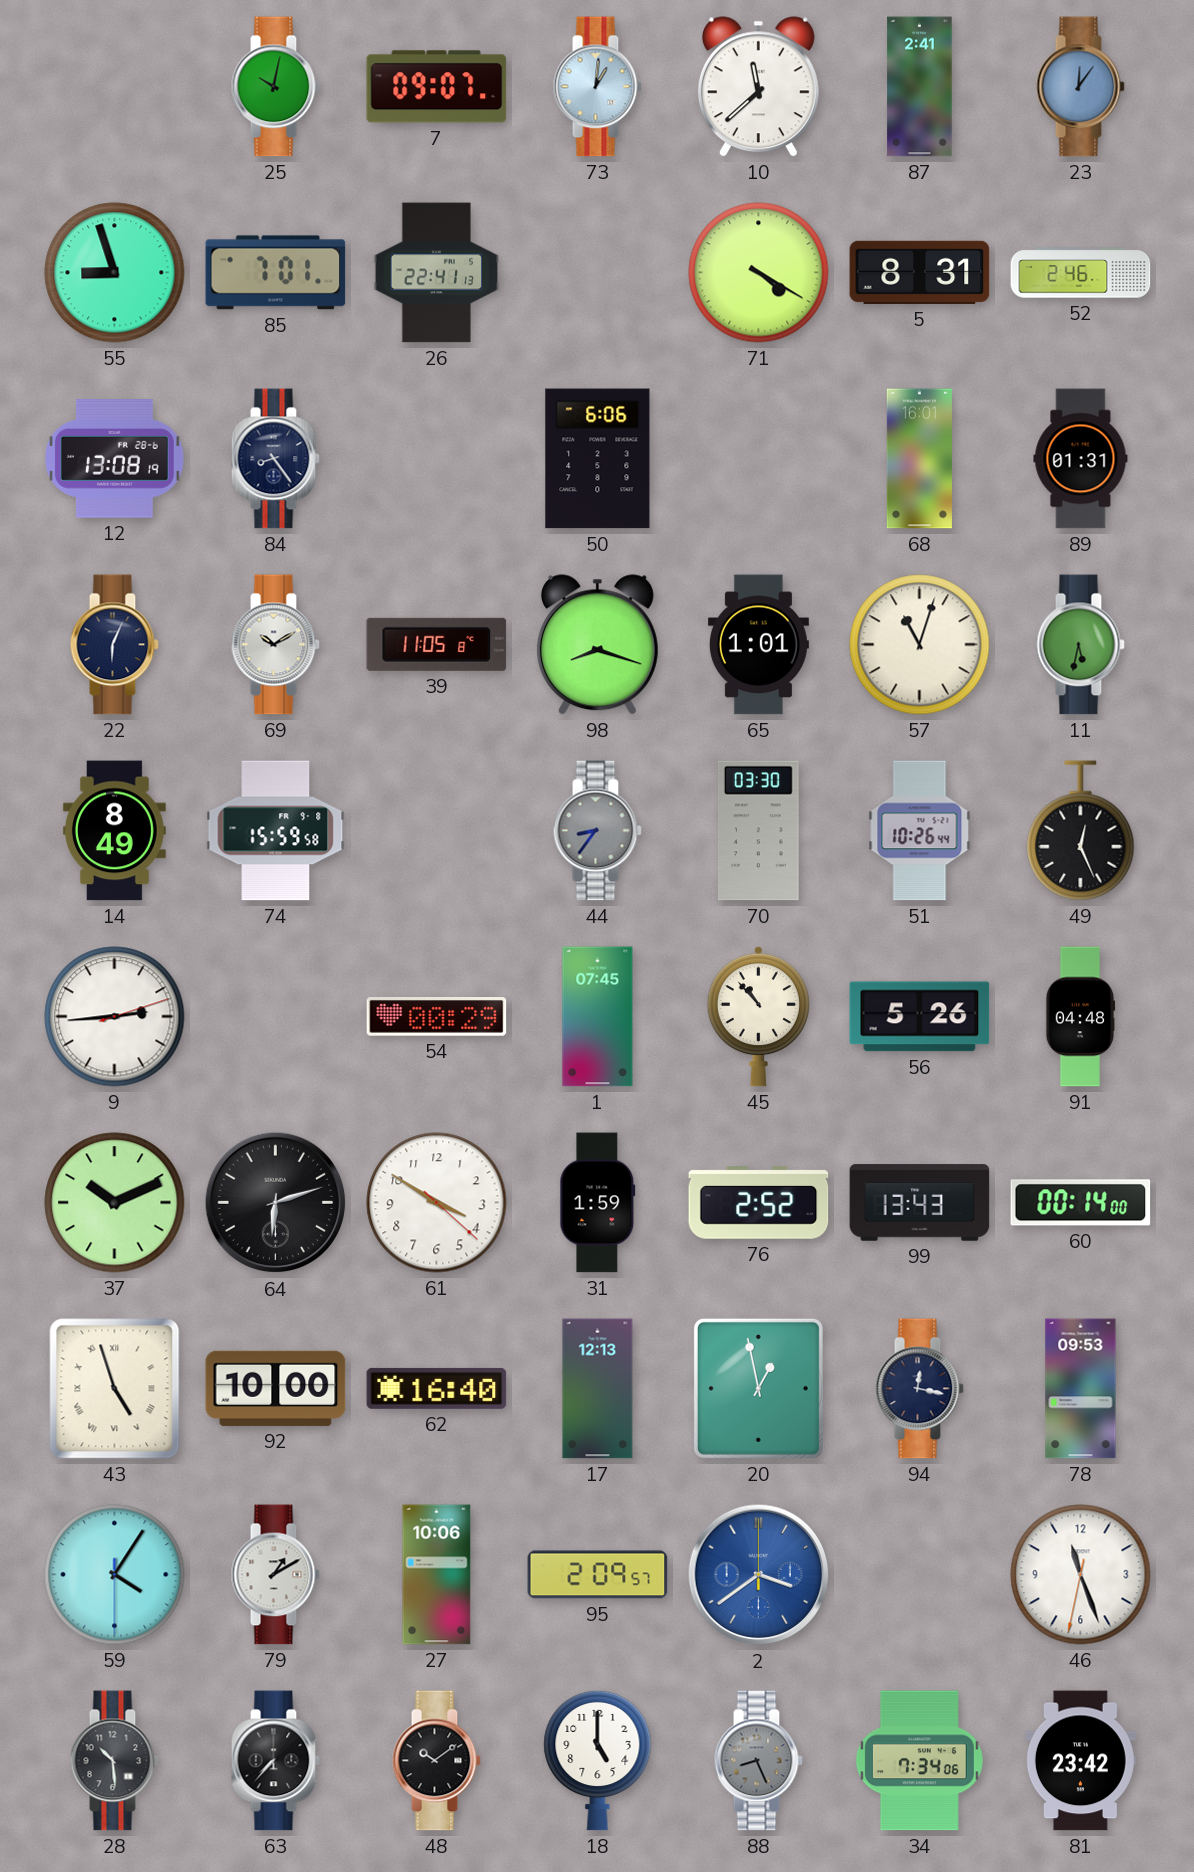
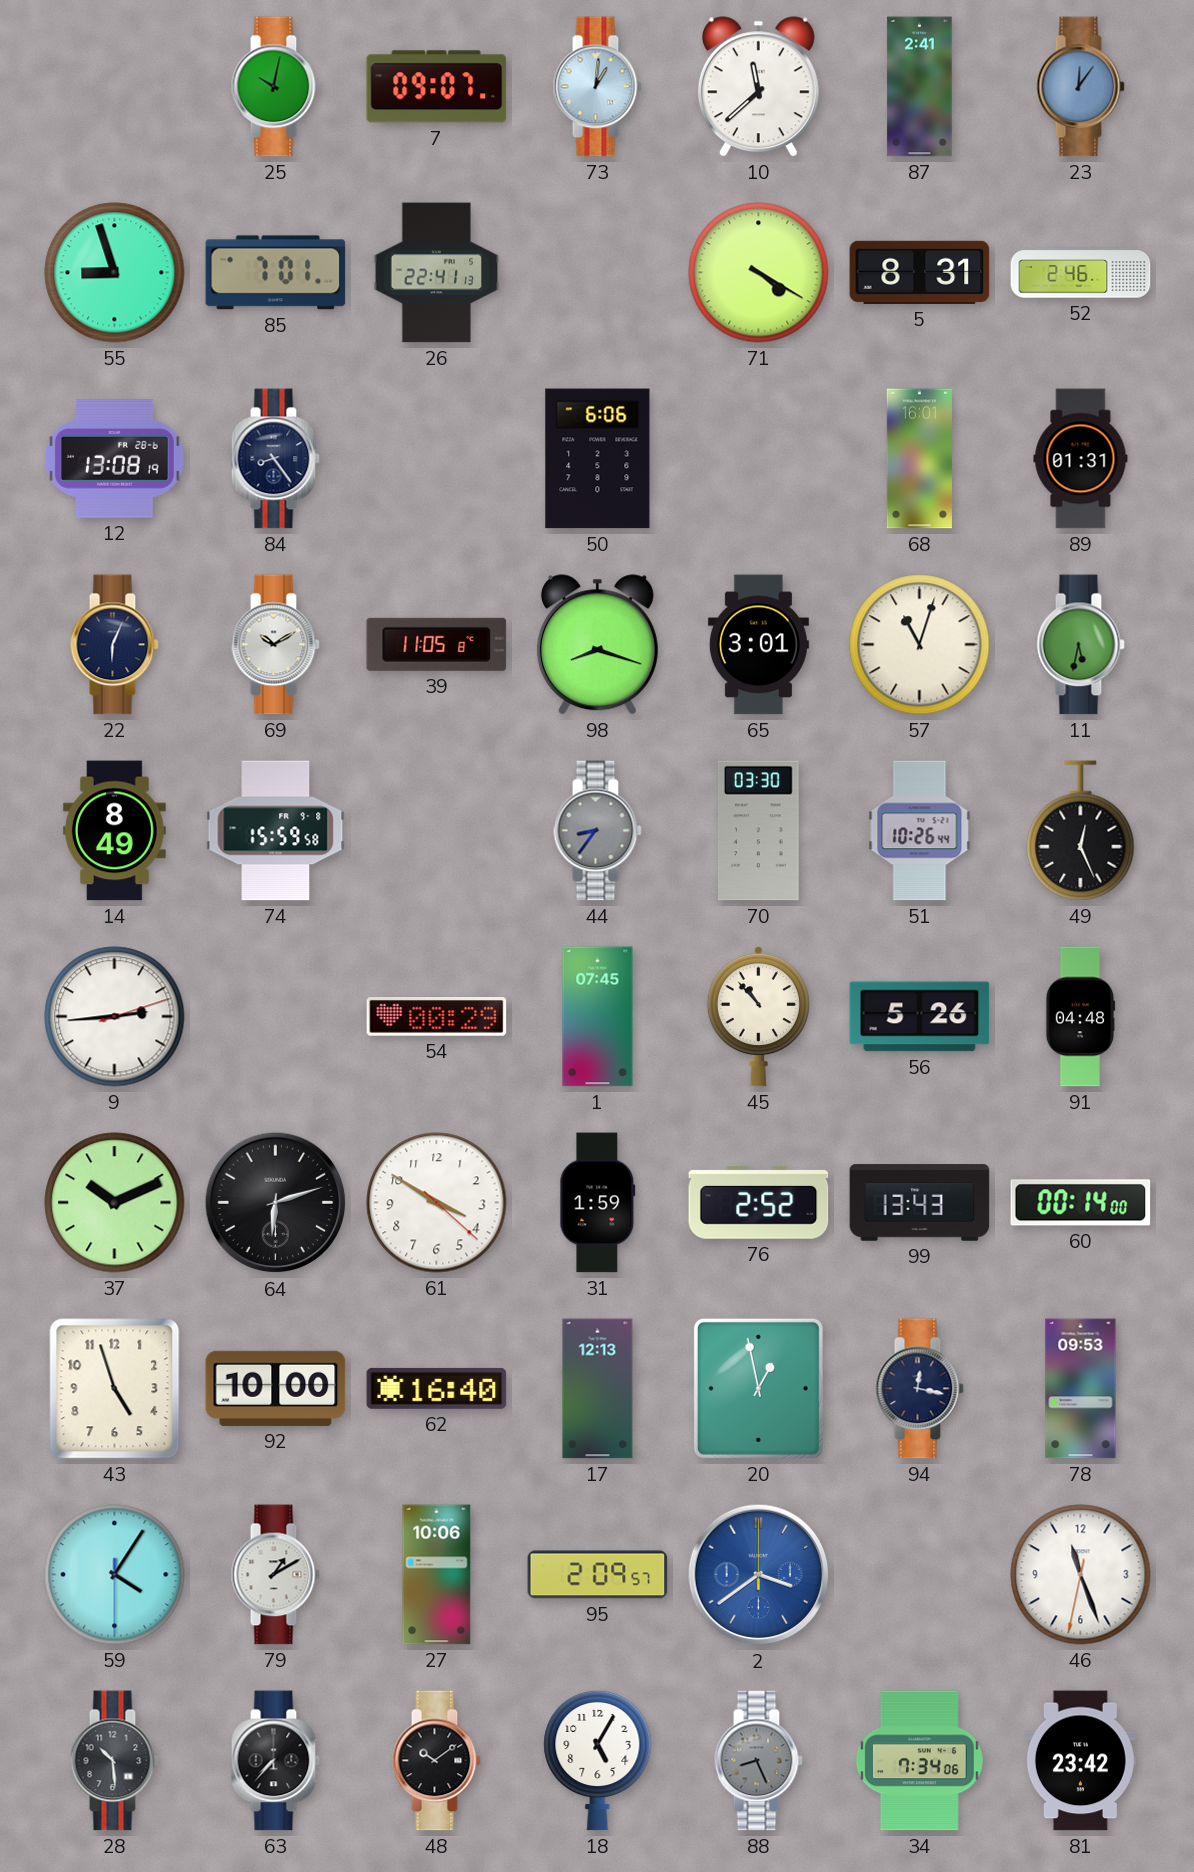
65: 1:01 -> 3:01
43 numerals: Roman -> Arabic
18: 5:00 -> 5:05
